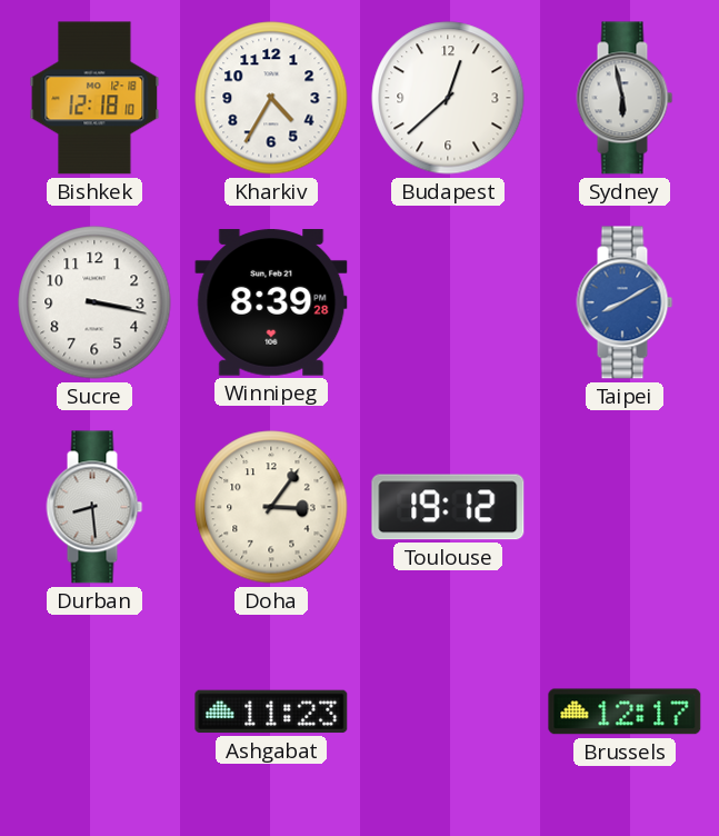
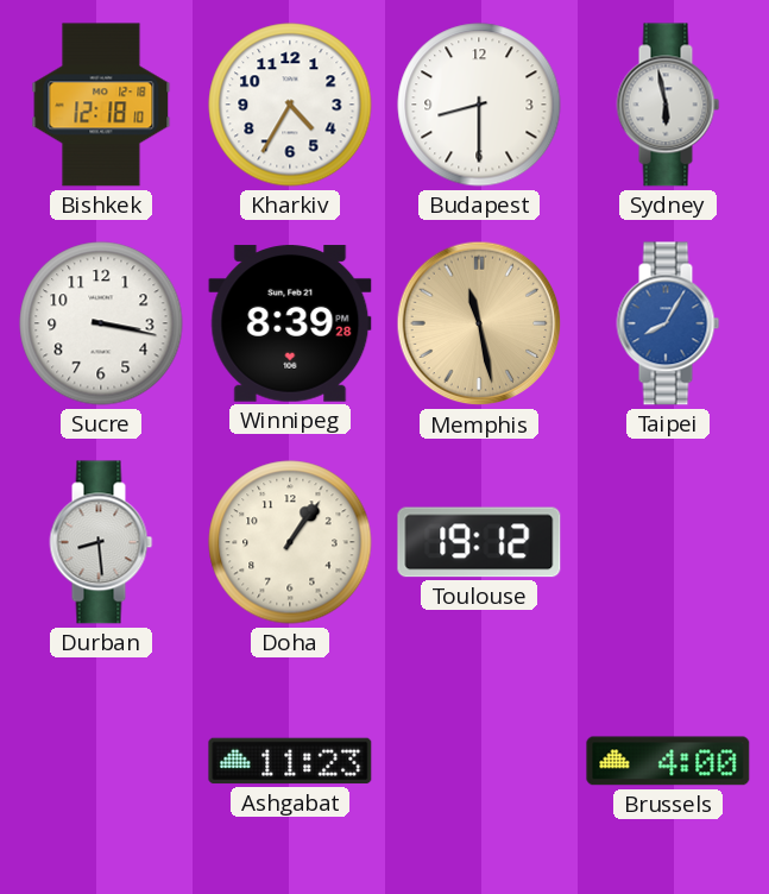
Budapest: 12:38 -> 8:30
Memphis: none -> 11:28
Taipei: 8:10 -> 8:05
Doha: 3:06 -> 1:06
Brussels: 12:17 -> 4:00
